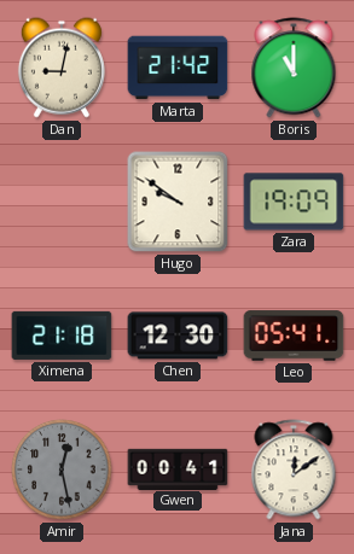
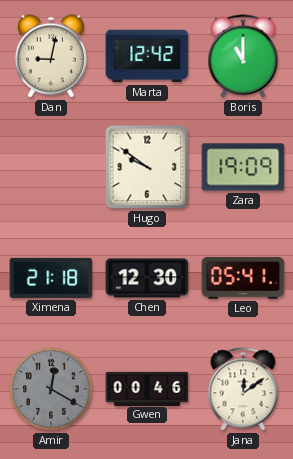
Marta: 21:42 -> 12:42
Amir: 12:28 -> 12:20
Gwen: 00:41 -> 00:46
